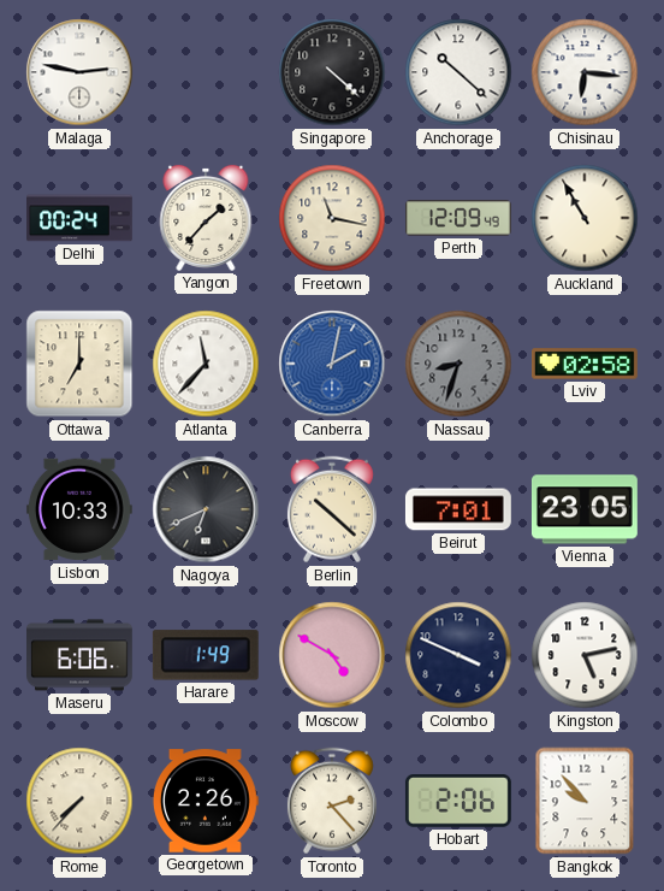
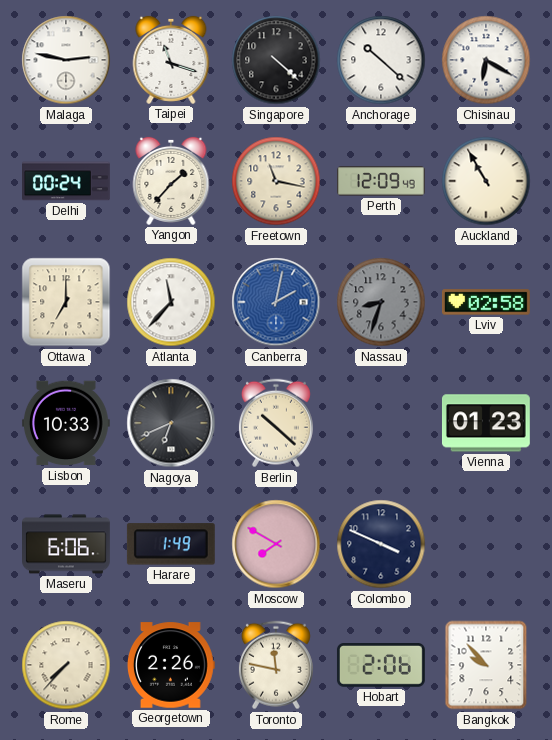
Taipei: none -> 11:18
Chisinau: 6:16 -> 6:20
Beirut: 7:01 -> none
Vienna: 23:05 -> 01:23
Moscow: 4:50 -> 7:50
Kingston: 5:13 -> none
Toronto: 2:23 -> 11:47
